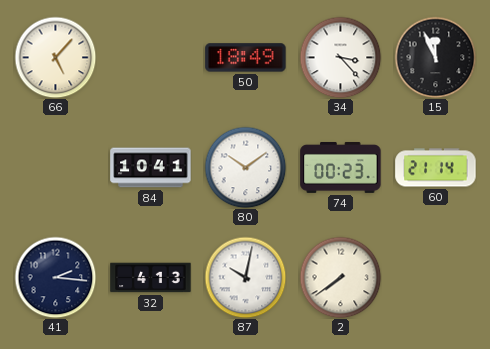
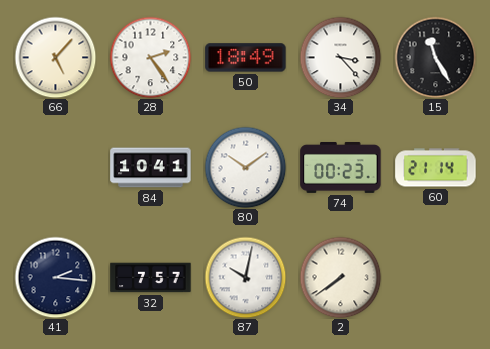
28: none -> 2:24
15: 11:56 -> 11:25
32: 4:13 -> 7:57
